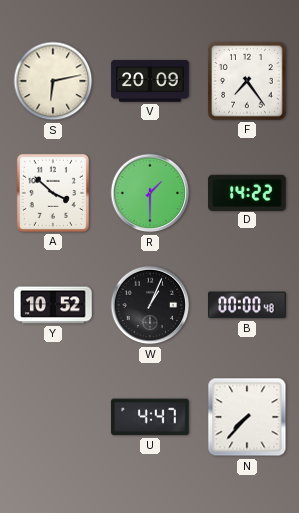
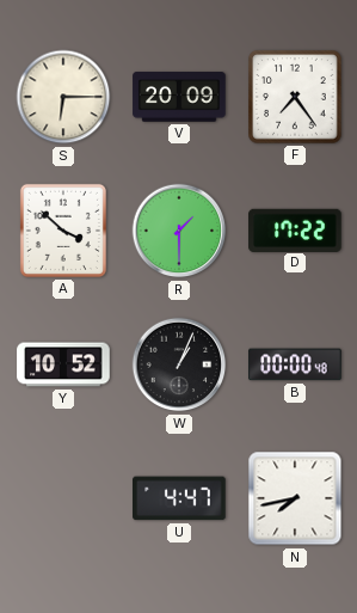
S: 6:13 -> 6:15
D: 14:22 -> 17:22
N: 7:37 -> 7:43
